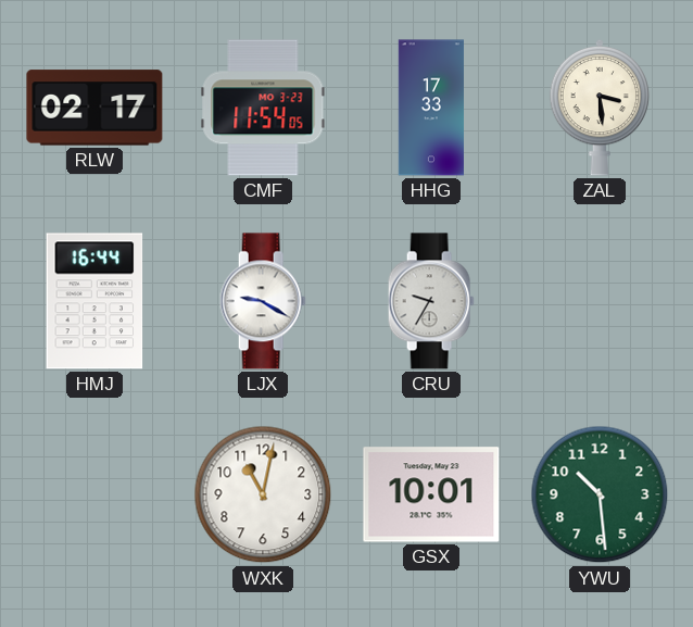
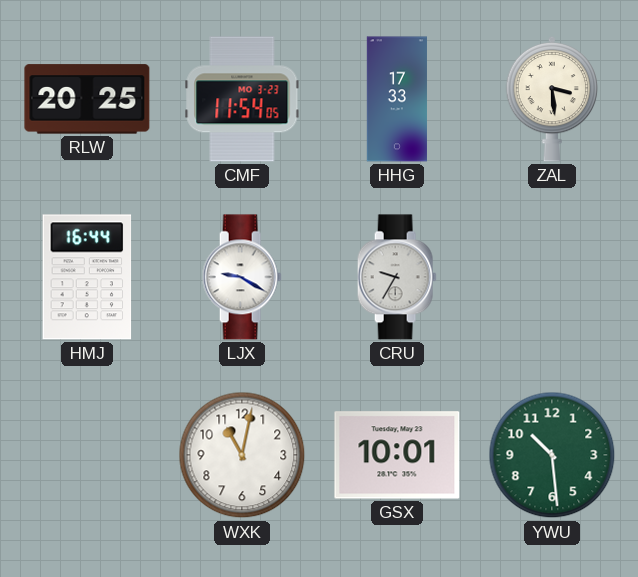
RLW: 02:17 -> 20:25
